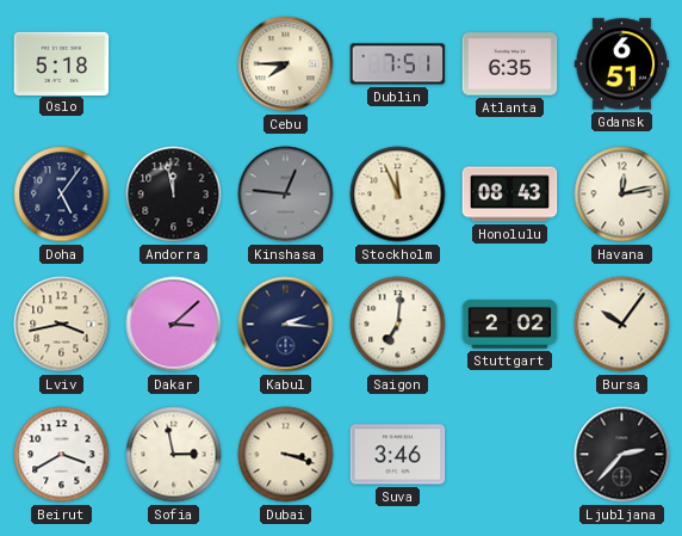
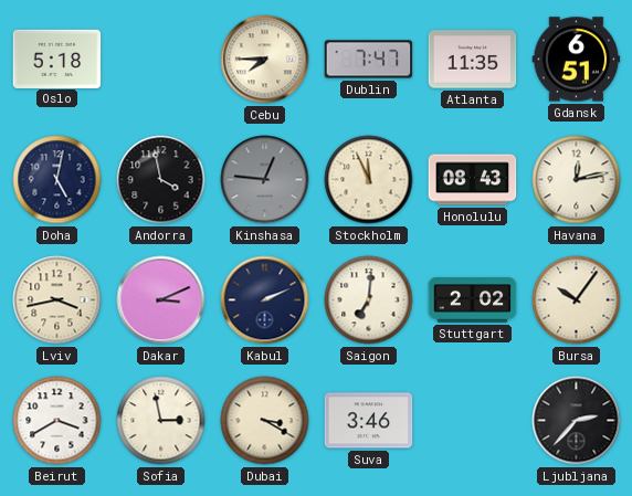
Dublin: 7:51 -> 7:47
Atlanta: 6:35 -> 11:35
Doha: 5:06 -> 5:02
Andorra: 11:58 -> 3:58
Dakar: 3:08 -> 3:11
Kabul: 2:16 -> 2:11
Dubai: 3:18 -> 3:20
